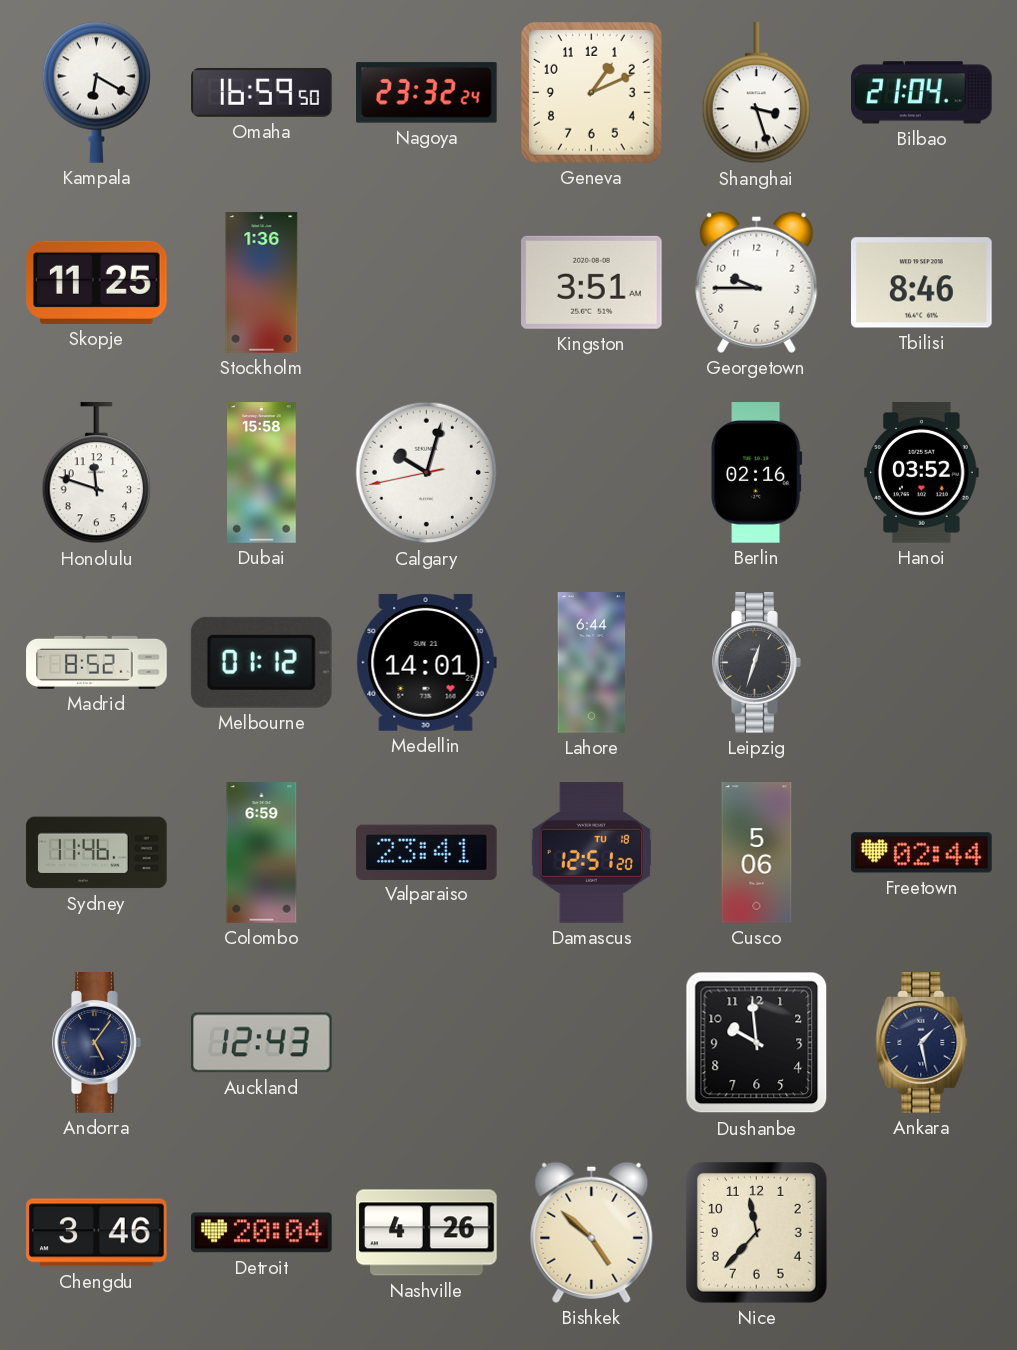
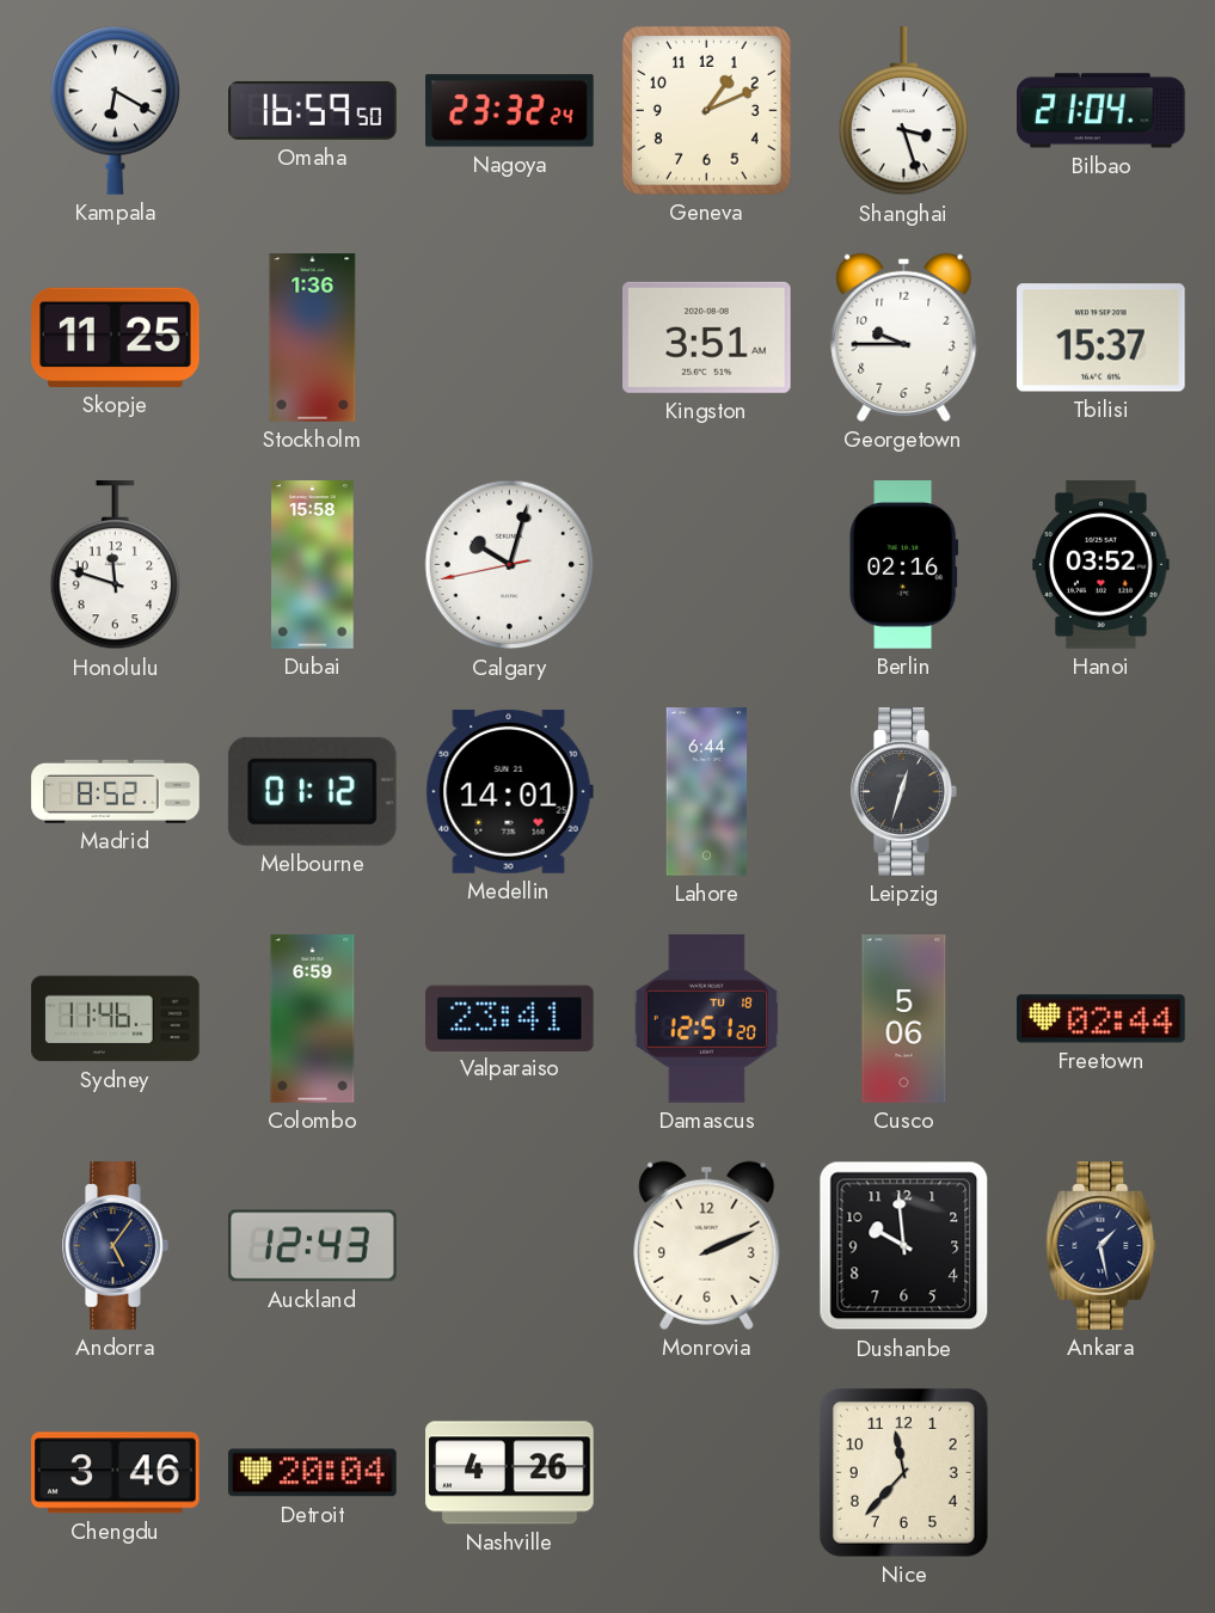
Tbilisi: 8:46 -> 15:37
Monrovia: none -> 2:11
Bishkek: 4:52 -> none
